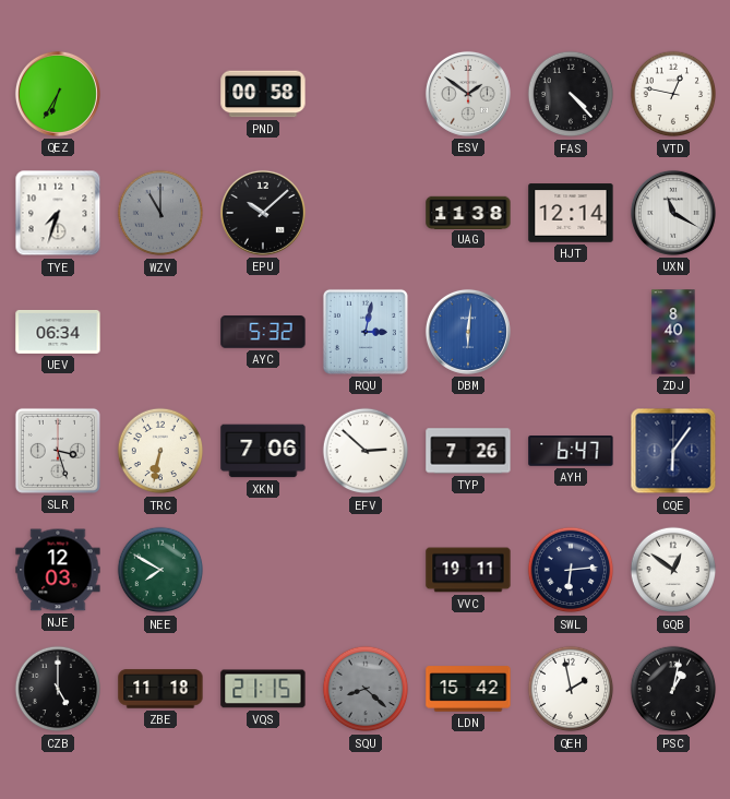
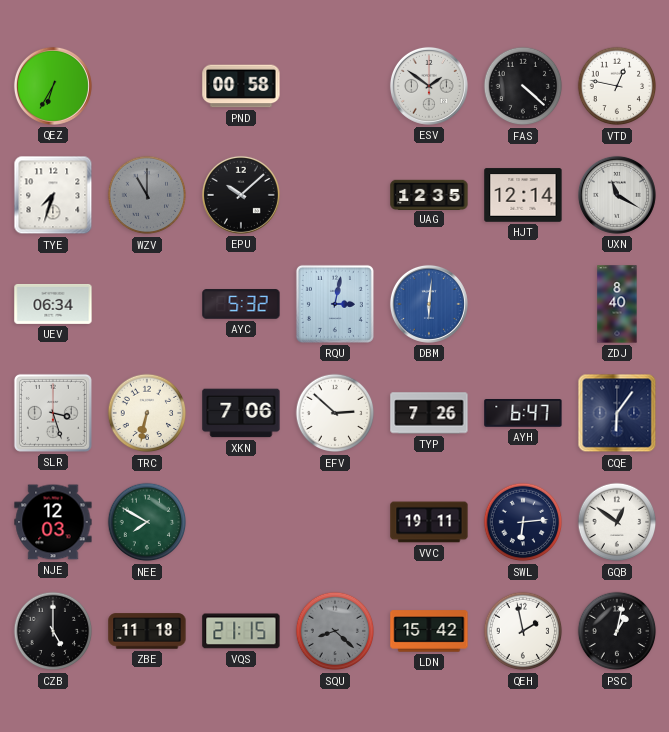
FAS: 4:23 -> 4:22
UAG: 11:38 -> 12:35
